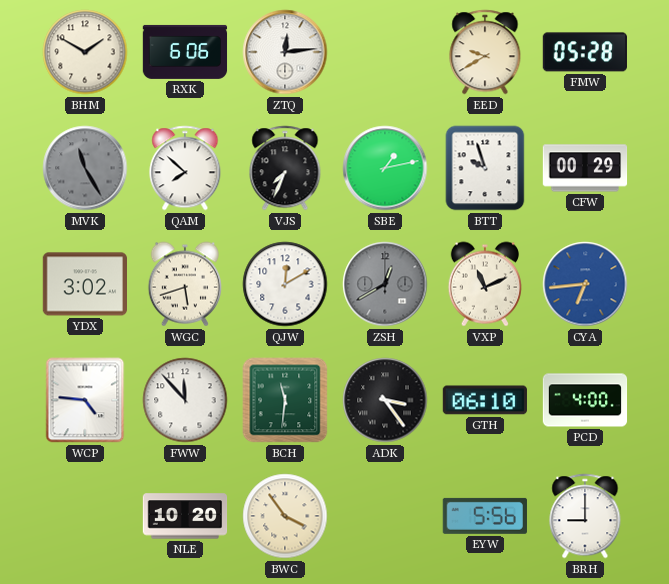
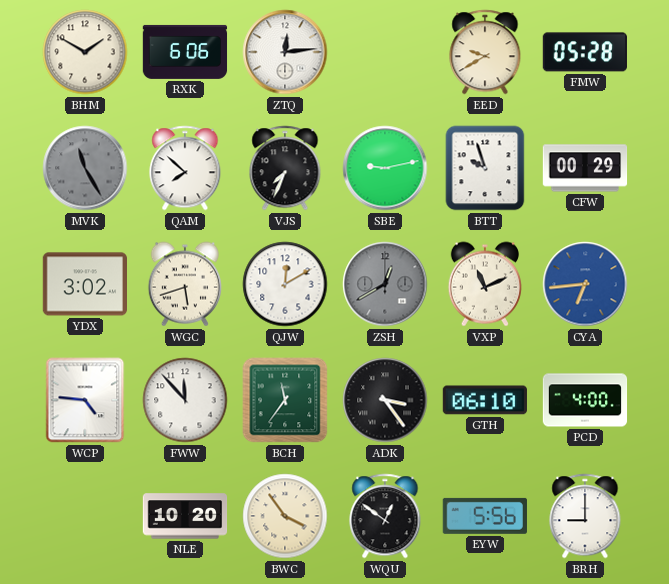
SBE: 1:13 -> 9:13
BCH: 11:31 -> 11:36
WQU: none -> 12:51
